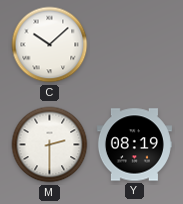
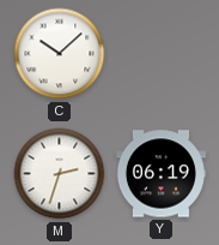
M: 2:30 -> 2:33
Y: 08:19 -> 06:19
